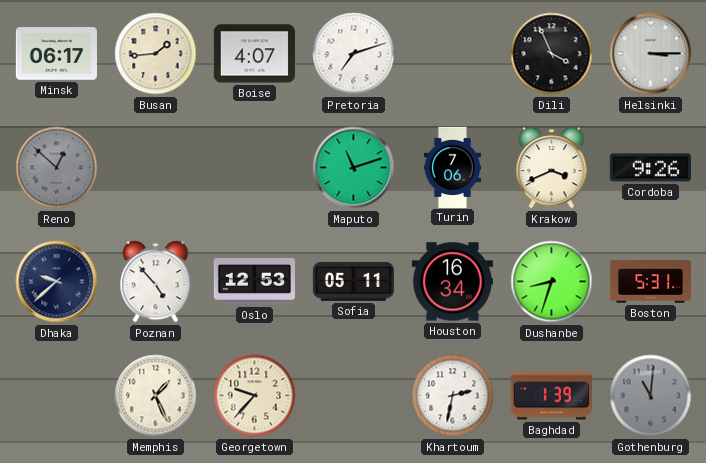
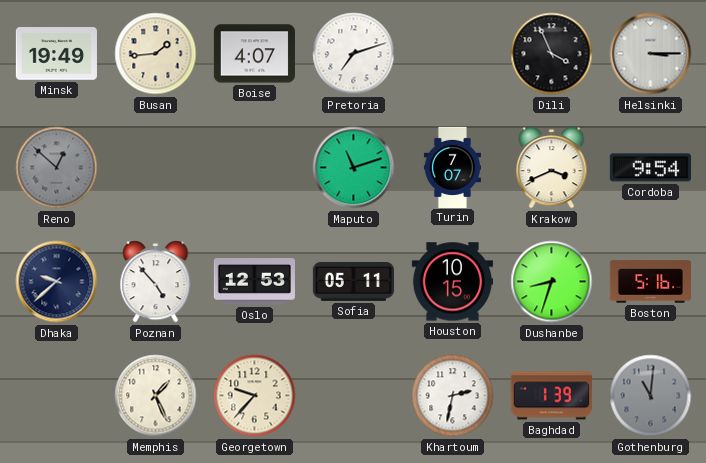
Minsk: 06:17 -> 19:49
Turin: 7:06 -> 7:07
Cordoba: 9:26 -> 9:54
Houston: 16:34 -> 10:15
Boston: 5:31 -> 5:16
